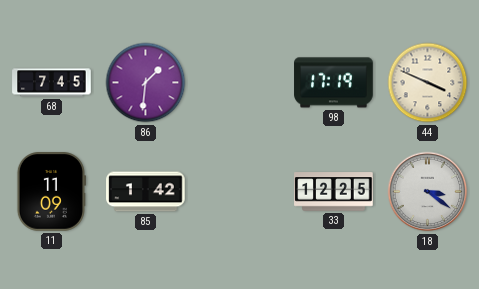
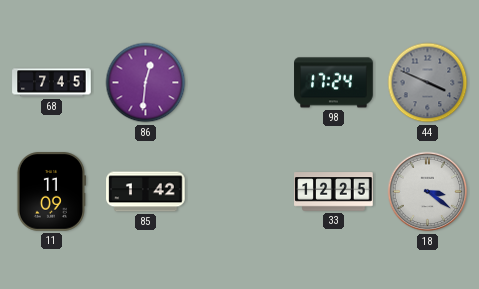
86: 1:31 -> 12:31
98: 17:19 -> 17:24
44 dial: cream -> grey
